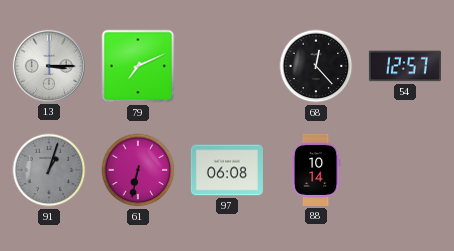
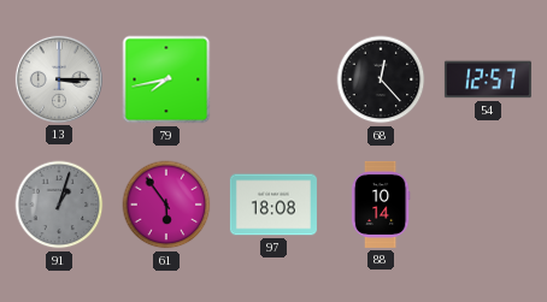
79: 7:11 -> 7:43
61: 6:32 -> 5:54
97: 06:08 -> 18:08
